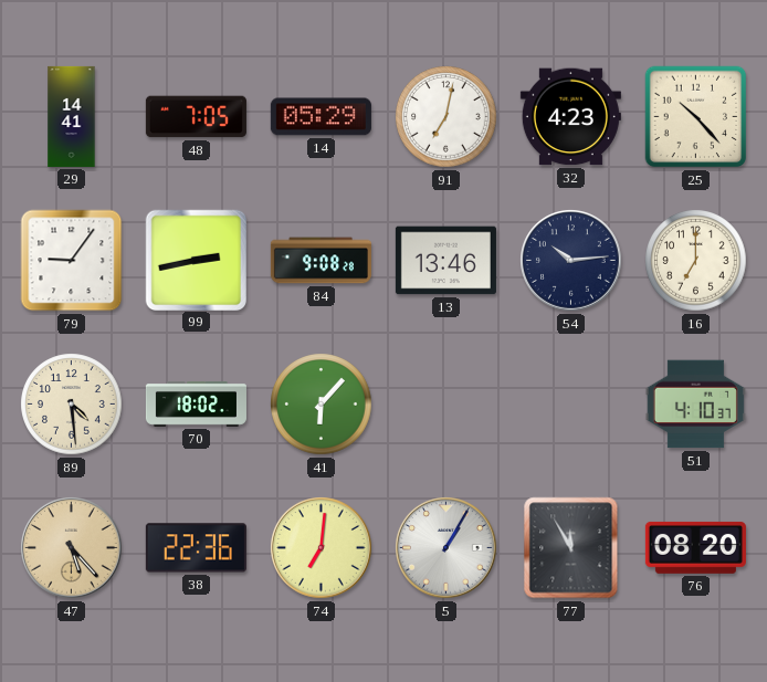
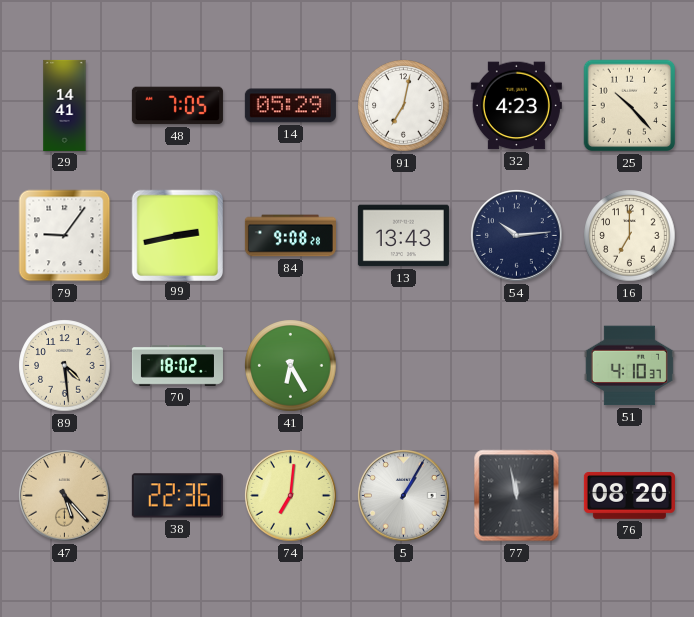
13: 13:46 -> 13:43
41: 6:07 -> 6:25
77: 11:55 -> 11:58
